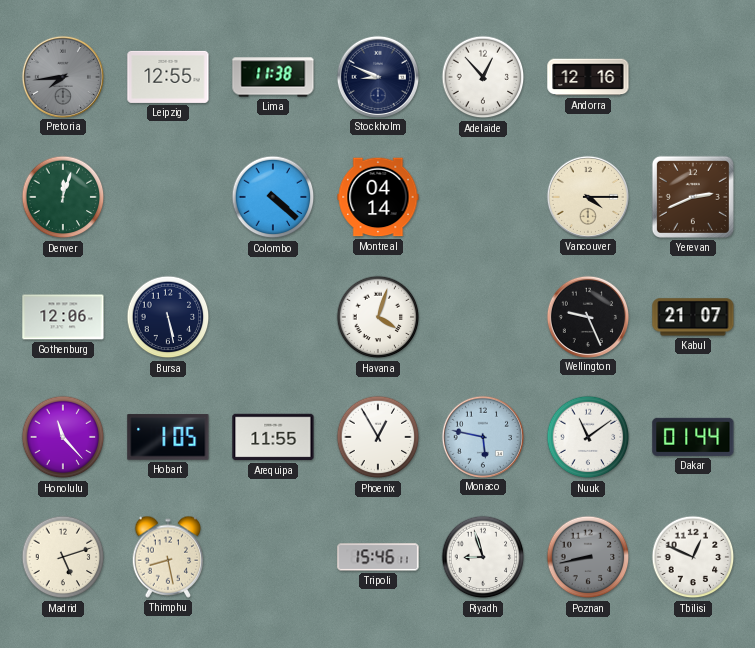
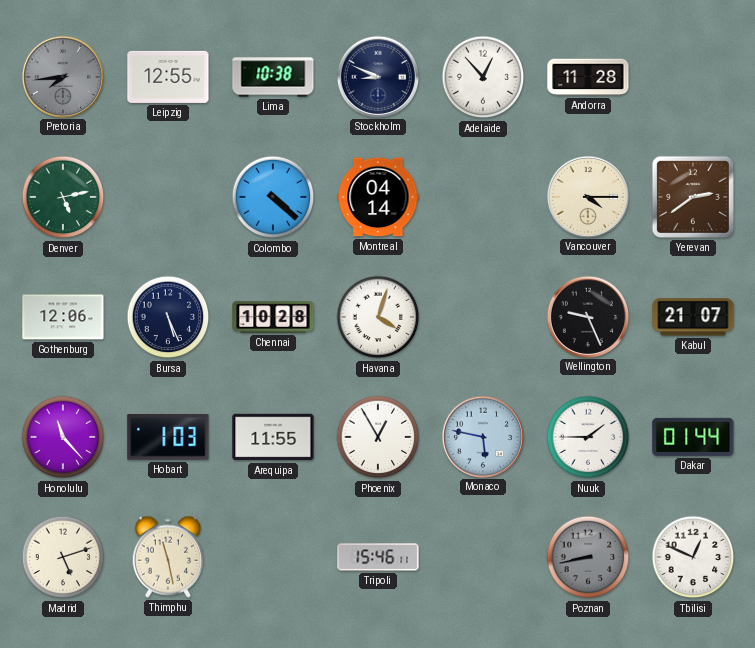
Lima: 11:38 -> 10:38
Andorra: 12:16 -> 11:28
Denver: 12:03 -> 5:13
Yerevan: 2:41 -> 2:39
Bursa: 5:28 -> 5:26
Chennai: none -> 10:28
Hobart: 1:05 -> 1:03
Nuuk: 11:09 -> 1:45
Thimphu: 8:28 -> 11:28
Riyadh: 8:57 -> none
